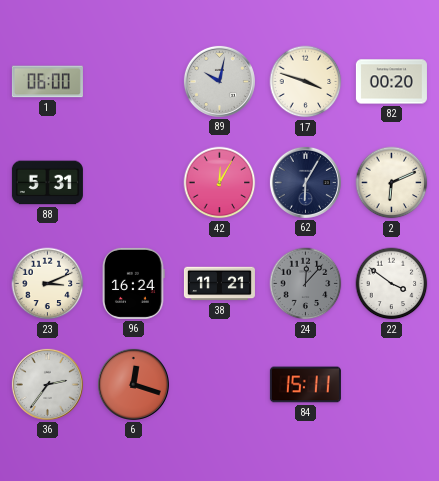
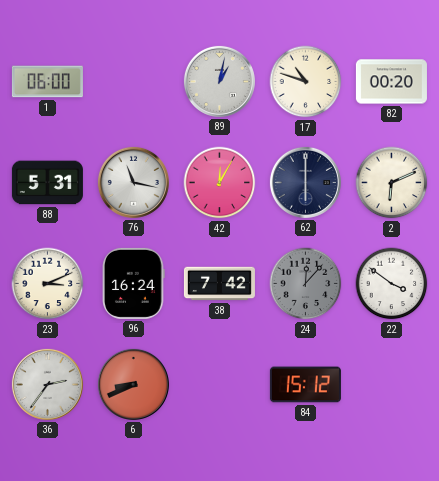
89: 10:02 -> 1:02
17: 3:48 -> 10:48
76: none -> 11:17
62: 6:05 -> 6:00
38: 11:21 -> 7:42
6: 12:18 -> 8:41
84: 15:11 -> 15:12
